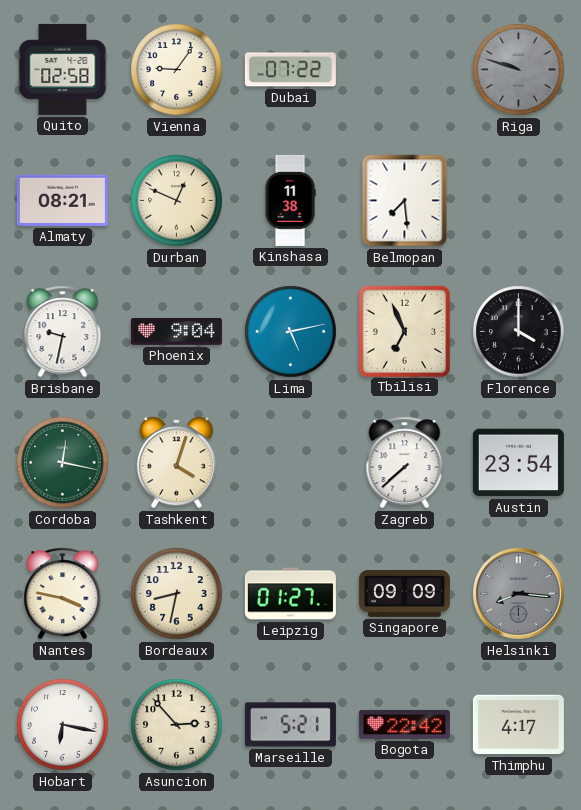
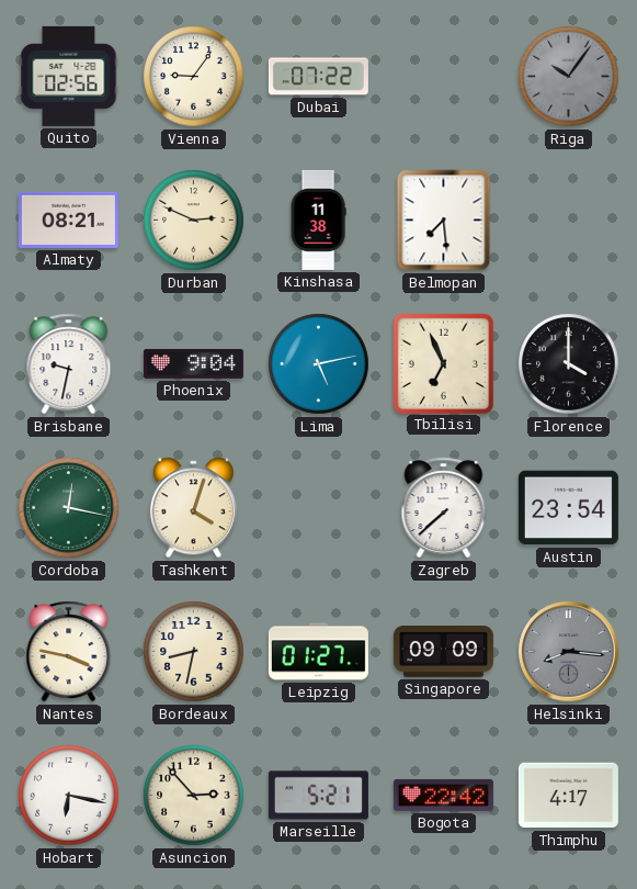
Quito: 02:58 -> 02:56
Riga: 9:48 -> 10:06
Durban: 12:49 -> 2:49
